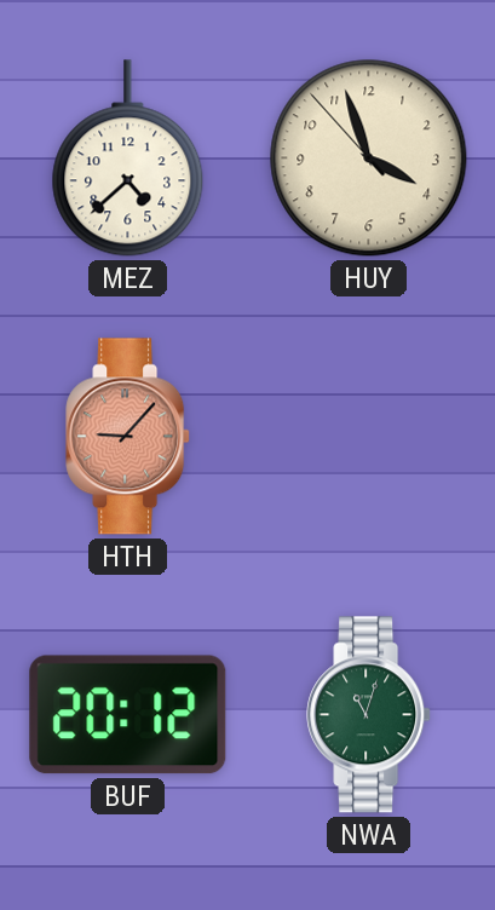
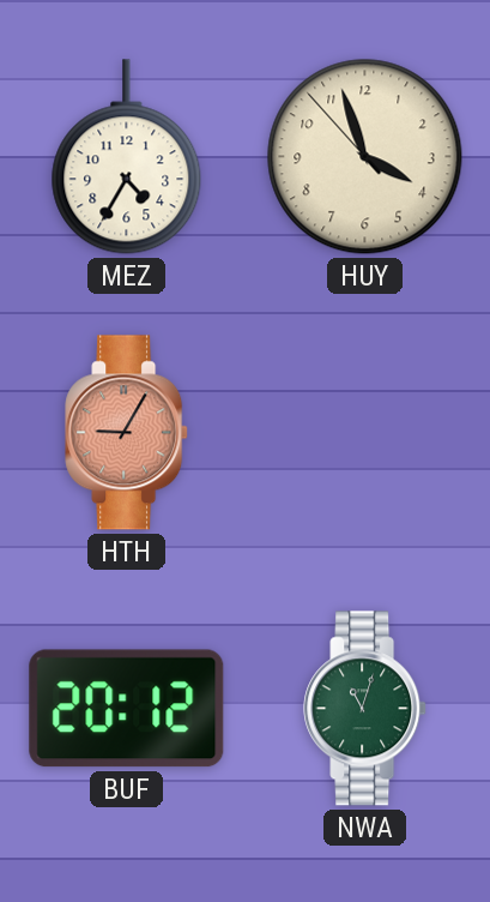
MEZ: 4:38 -> 4:35
HTH: 9:07 -> 9:05
